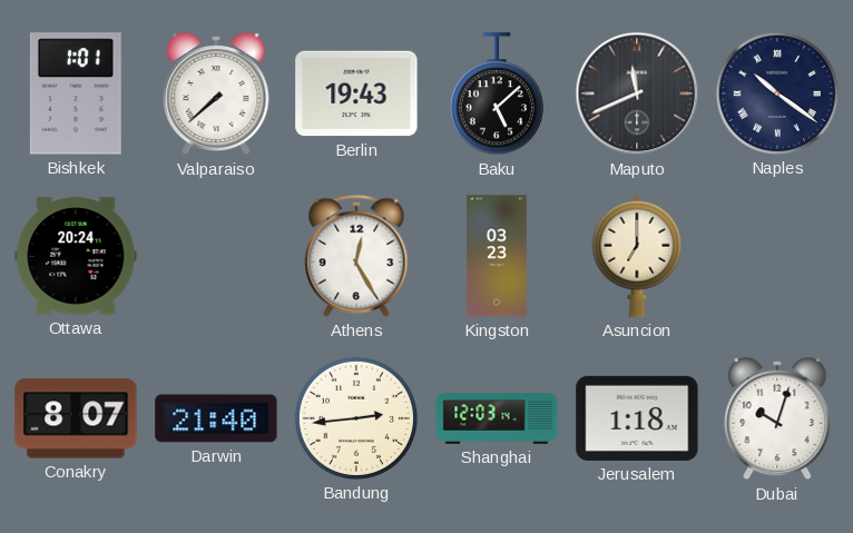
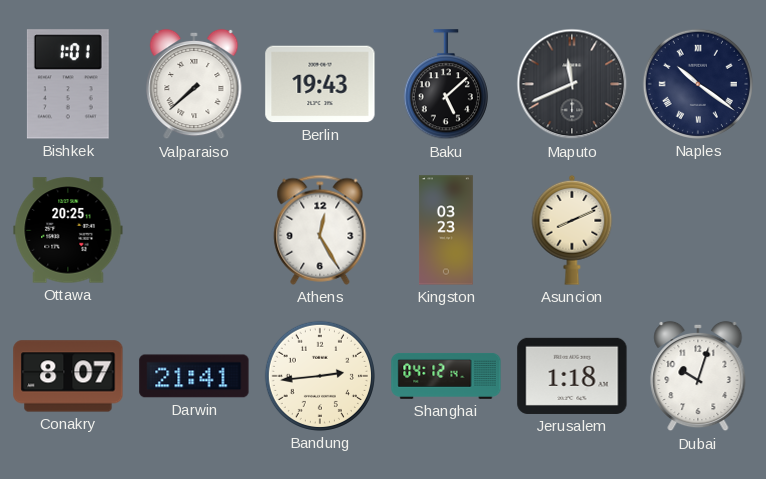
Ottawa: 20:24 -> 20:25
Asuncion: 7:00 -> 8:11
Darwin: 21:40 -> 21:41
Shanghai: 12:03 -> 04:12
